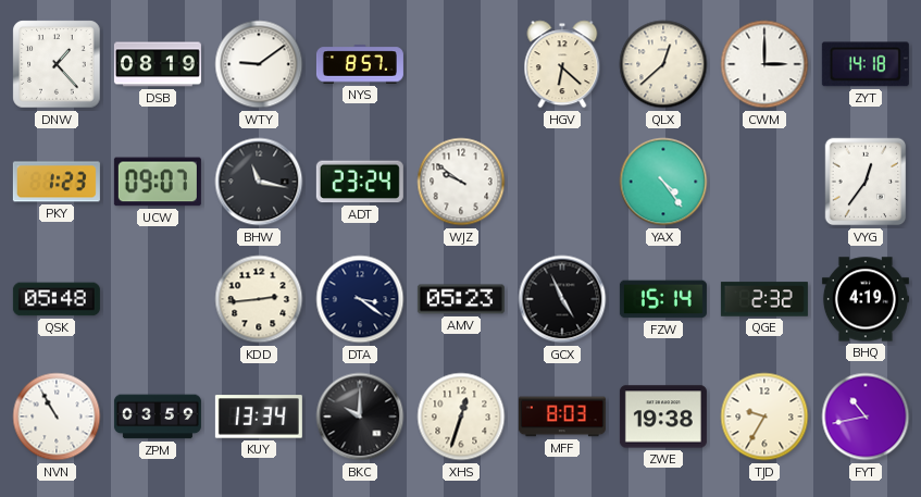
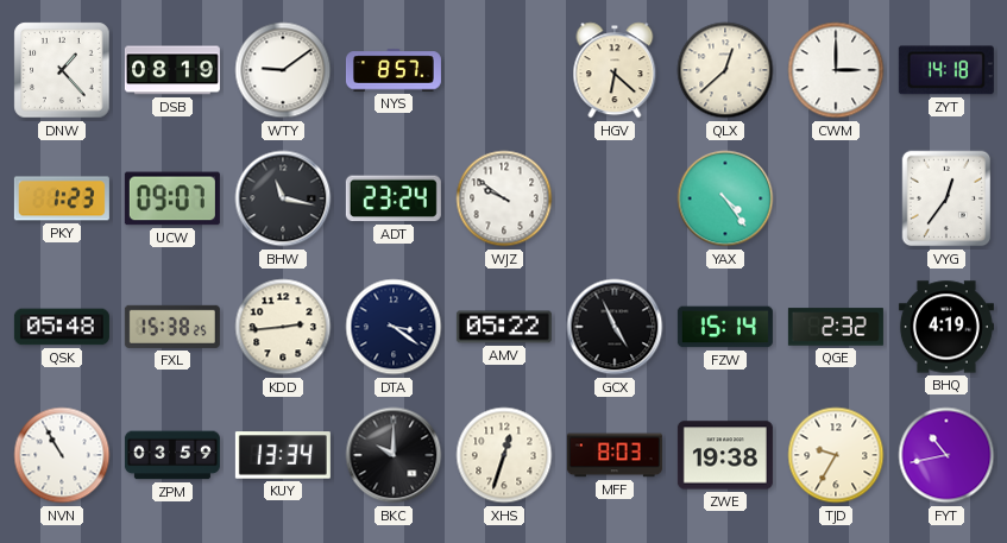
FXL: none -> 15:38
AMV: 05:23 -> 05:22
